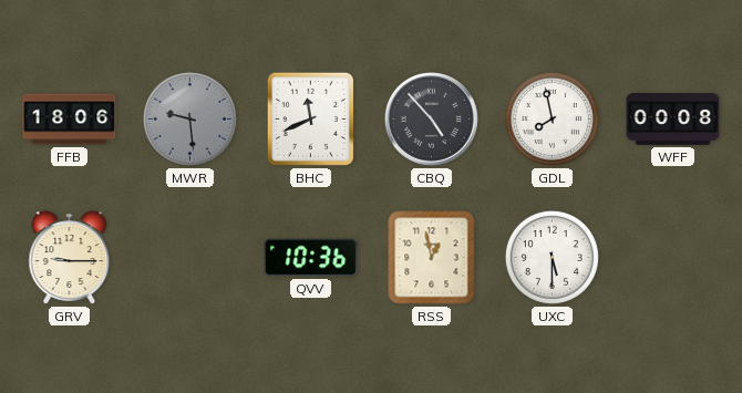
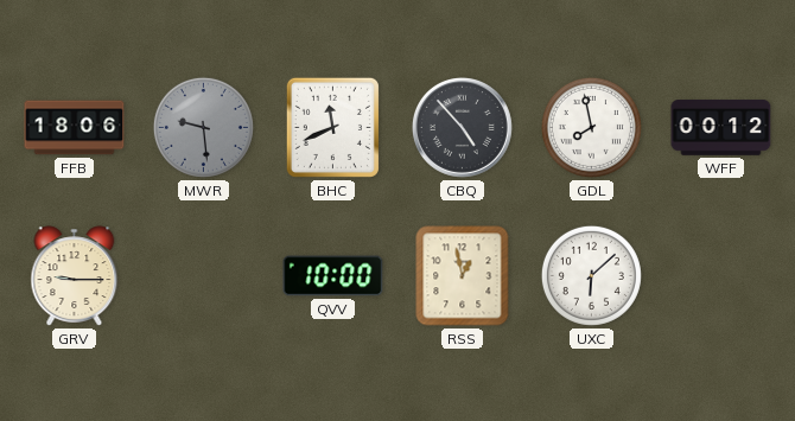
WFF: 00:08 -> 00:12
QVV: 10:36 -> 10:00
UXC: 5:30 -> 6:08
